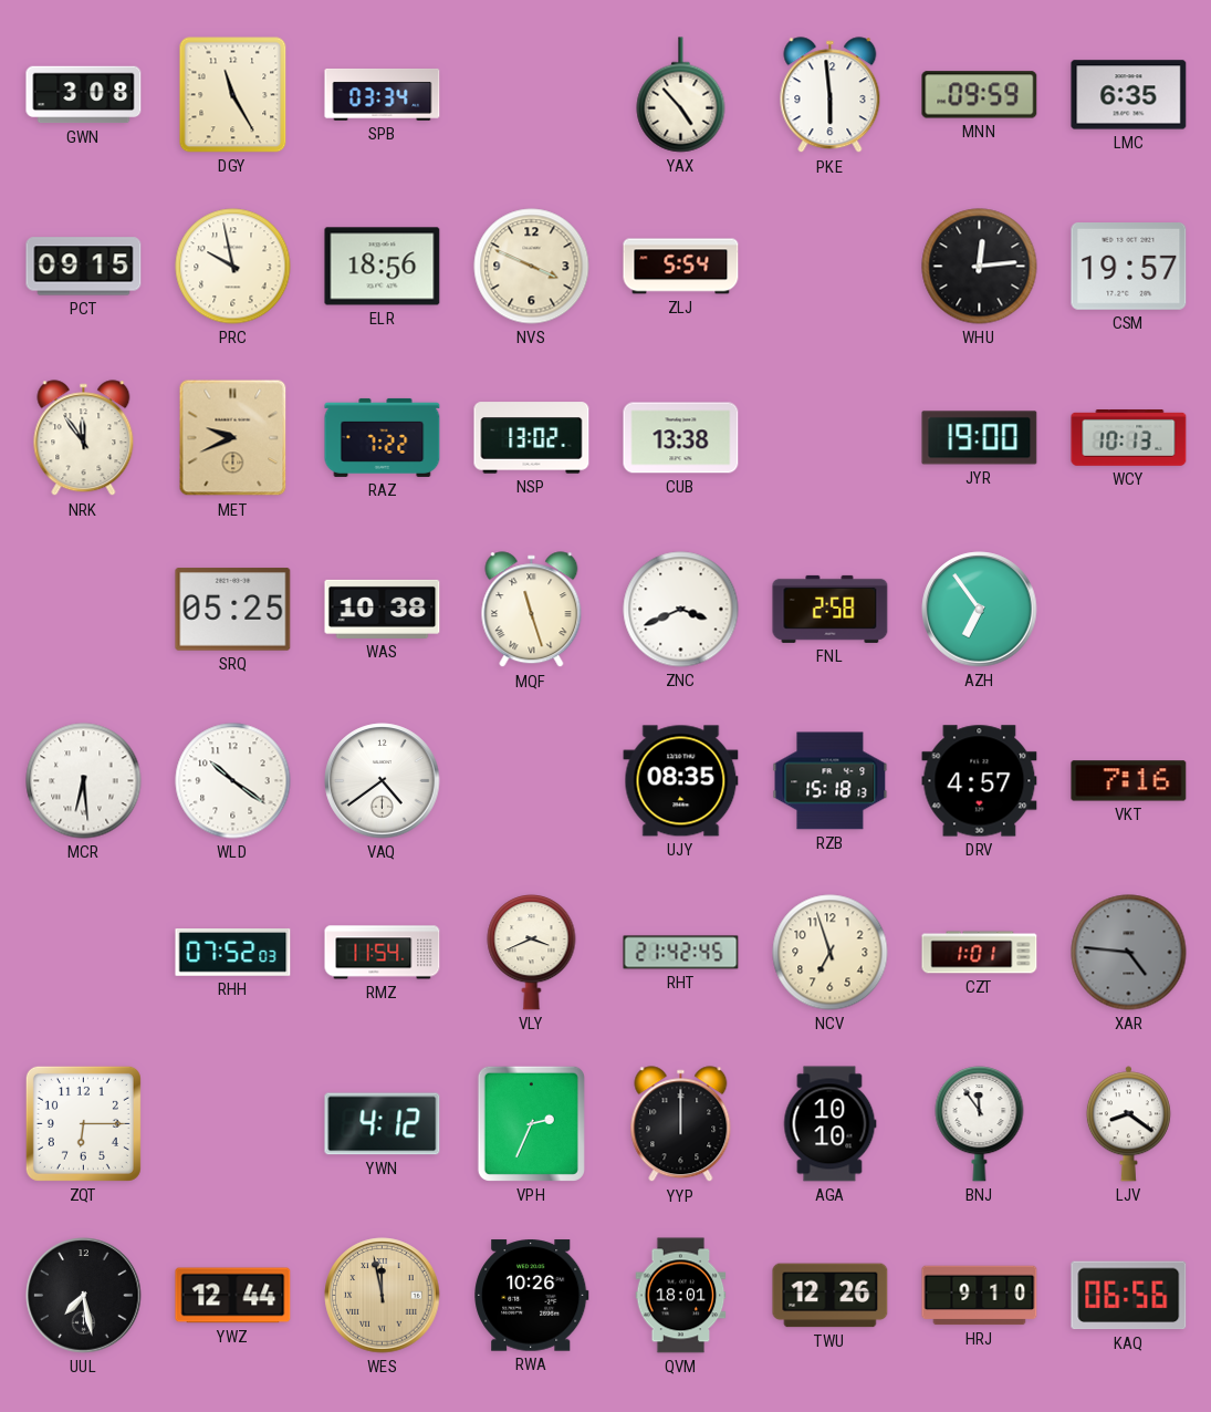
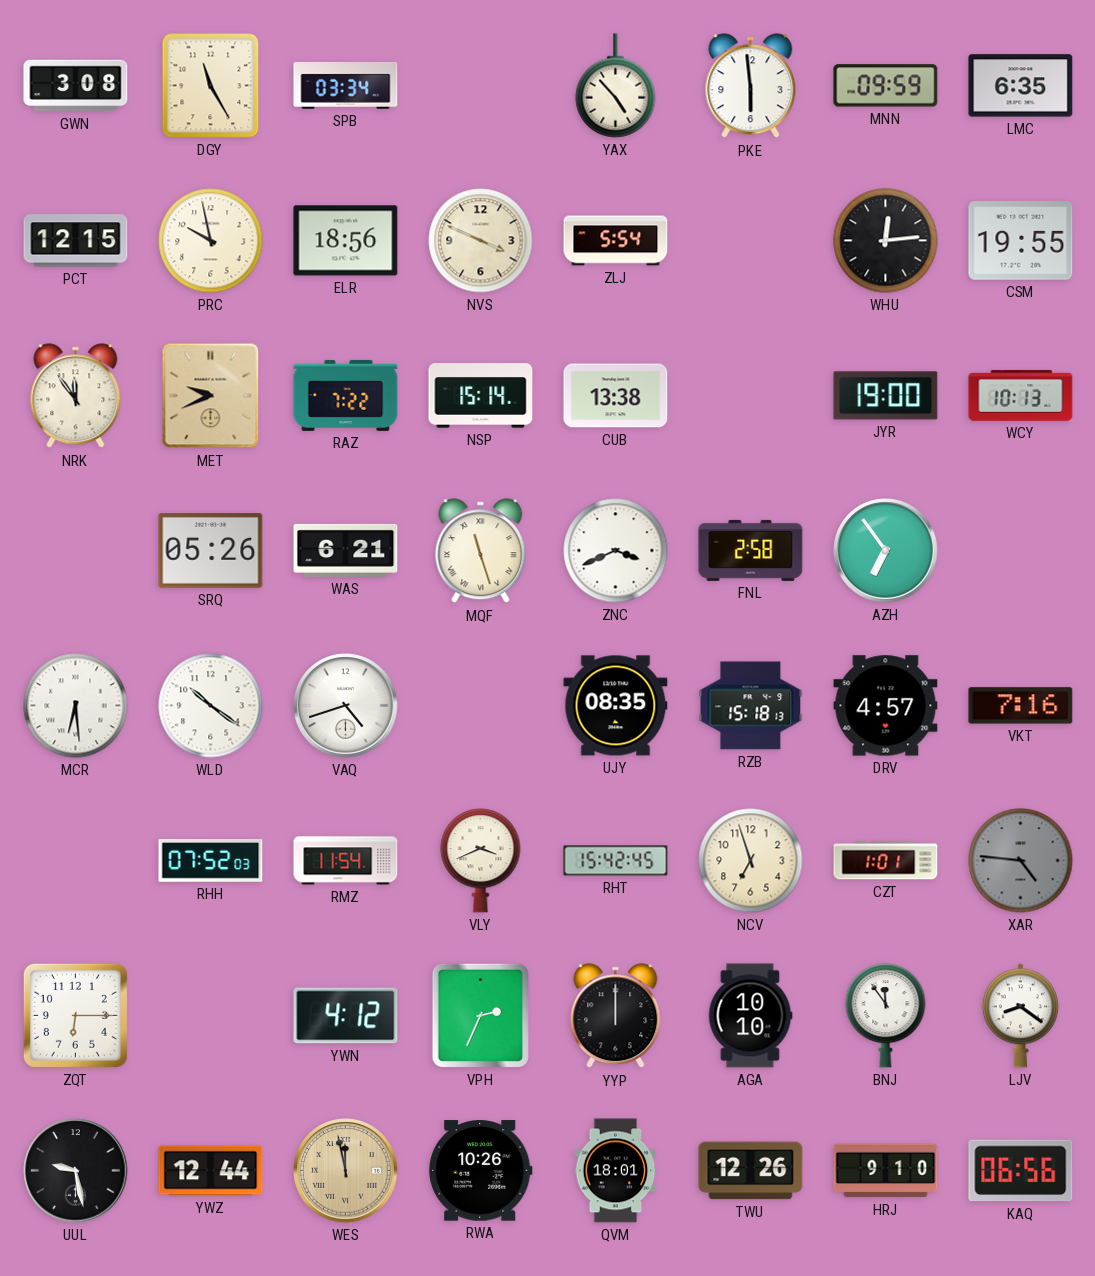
PCT: 09:15 -> 12:15
CSM: 19:57 -> 19:55
NSP: 13:02 -> 15:14
SRQ: 05:25 -> 05:26
WAS: 10:38 -> 6:21
VAQ: 4:39 -> 4:42
RHT: 21:42 -> 15:42
UUL: 7:28 -> 9:28
